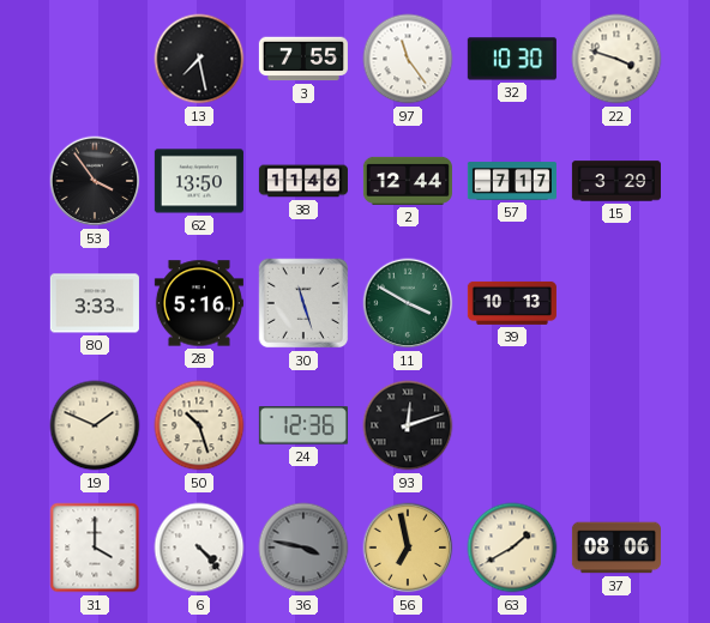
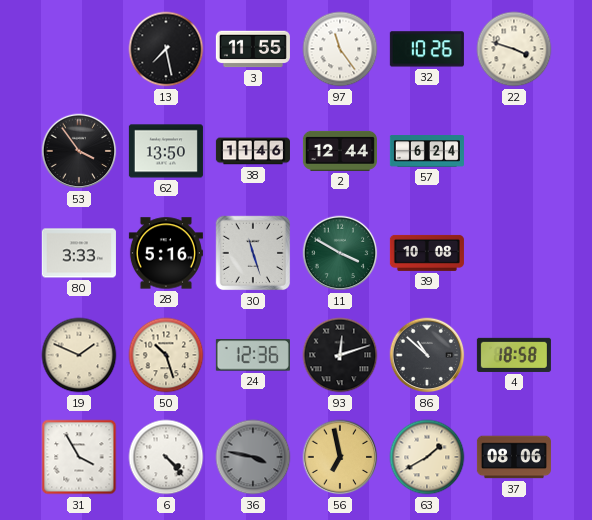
3: 7:55 -> 11:55
32: 10:30 -> 10:26
57: 7:17 -> 6:24
15: 3:29 -> none
39: 10:13 -> 10:08
86: none -> 10:52
4: none -> 18:58
31: 4:00 -> 3:55
